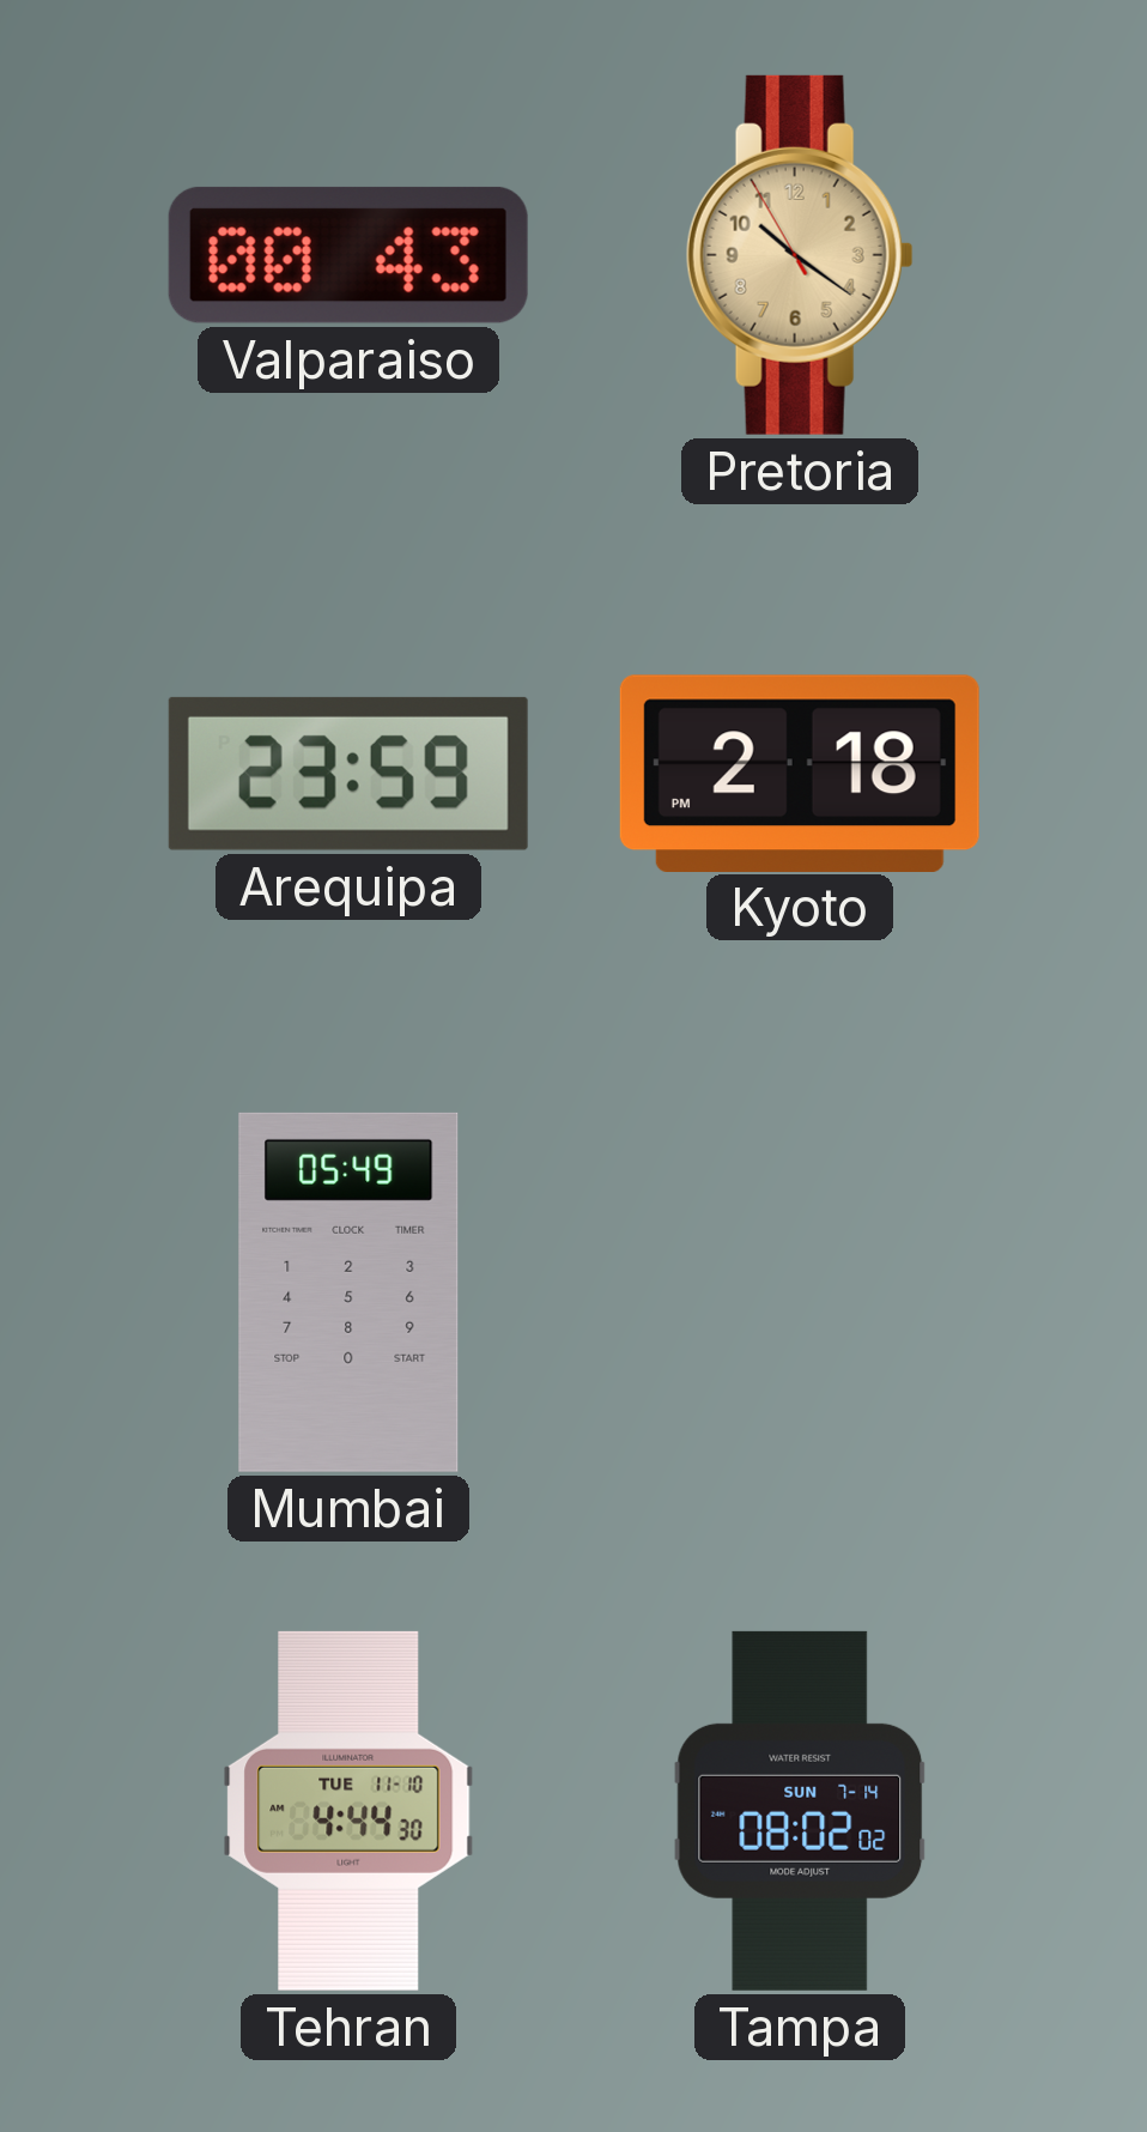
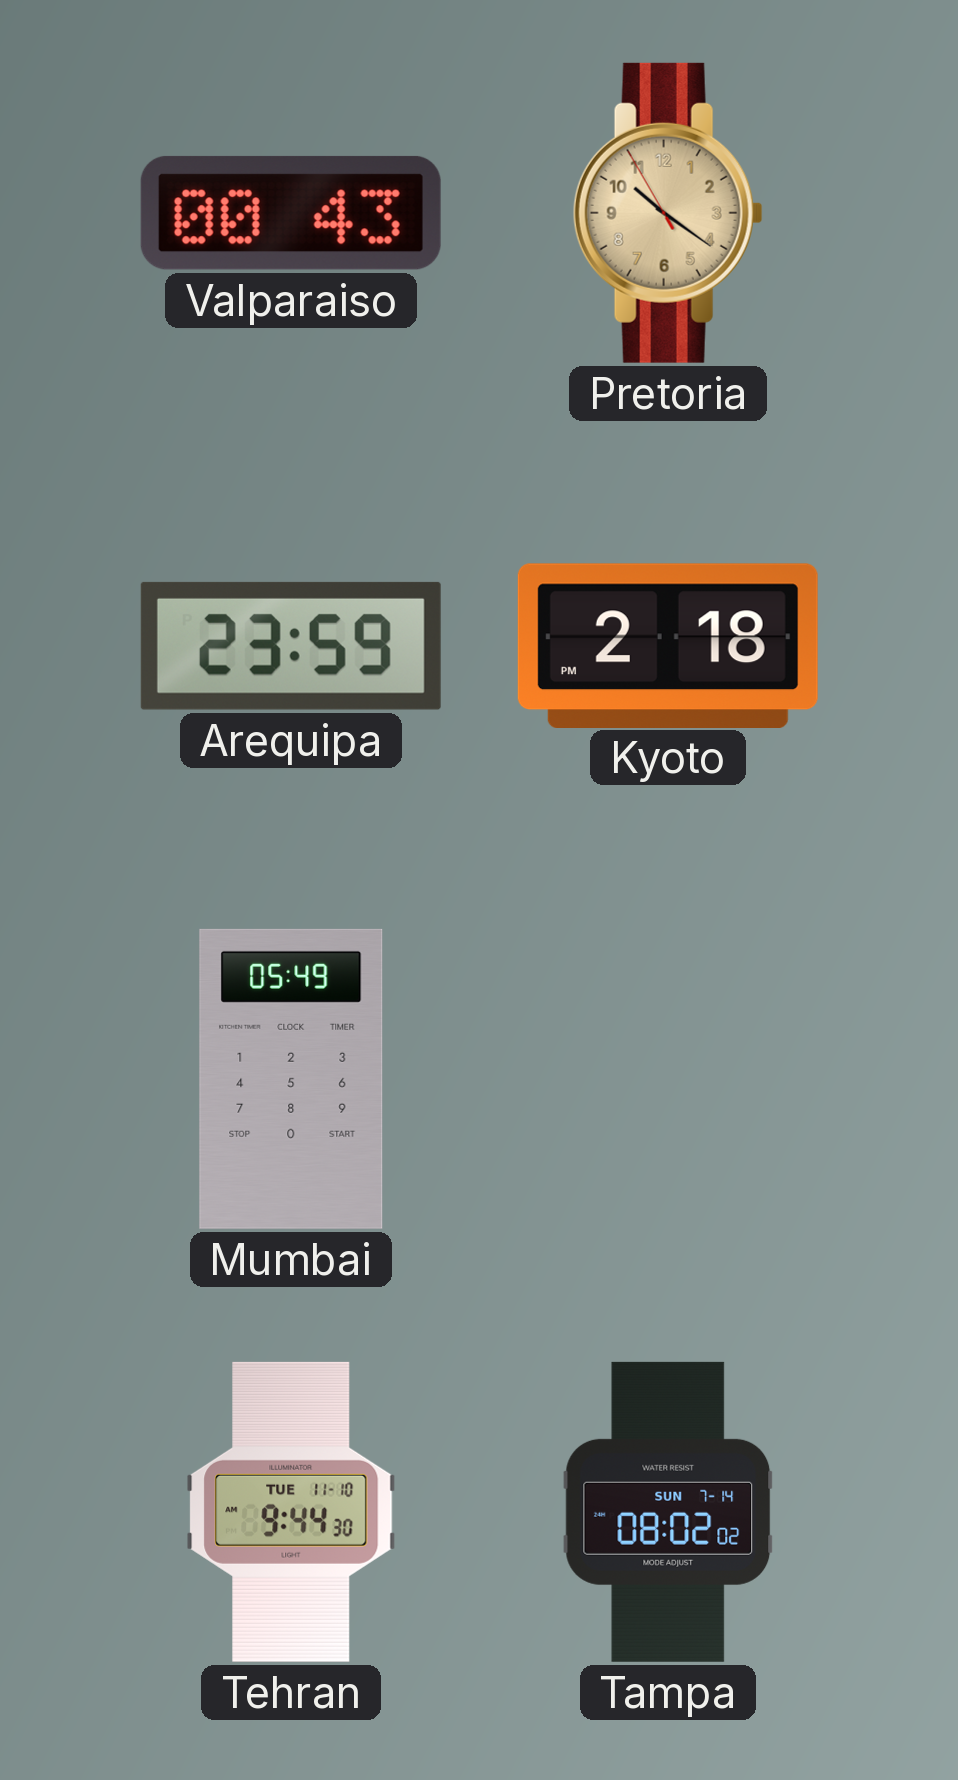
Tehran: 4:44 -> 9:44
